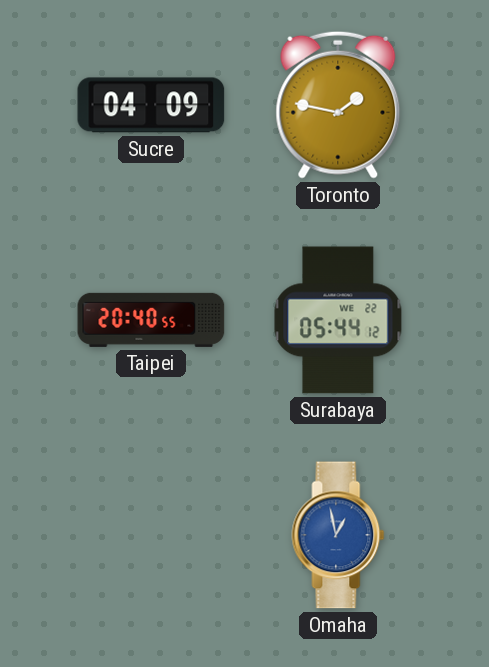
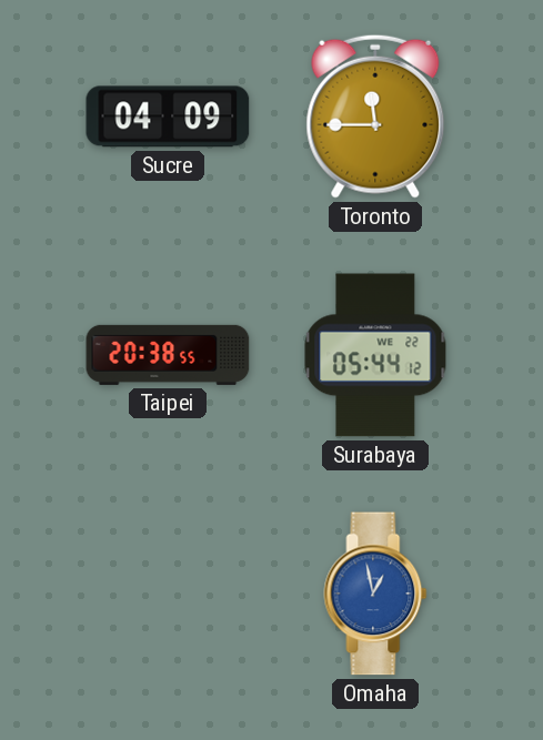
Toronto: 1:47 -> 11:45
Taipei: 20:40 -> 20:38
